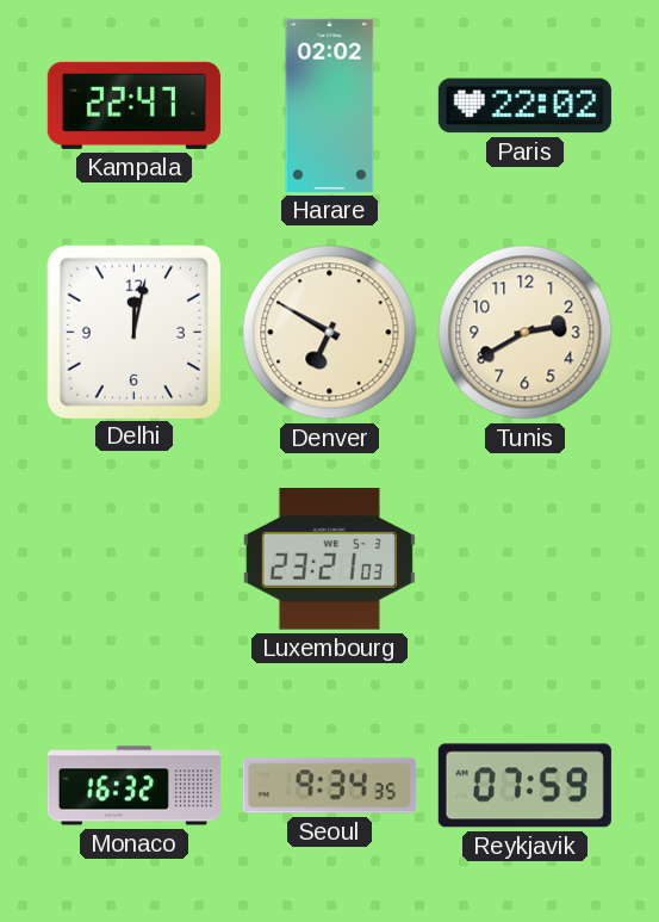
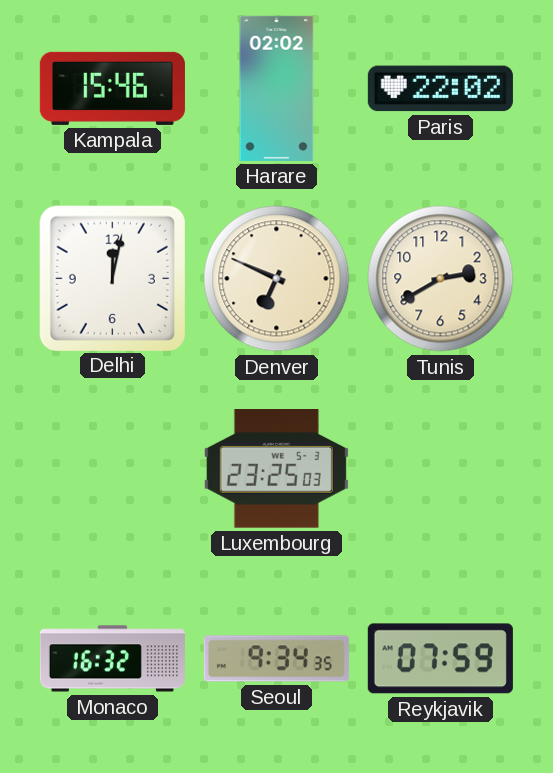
Kampala: 22:47 -> 15:46
Denver: 6:50 -> 6:49
Luxembourg: 23:21 -> 23:25
